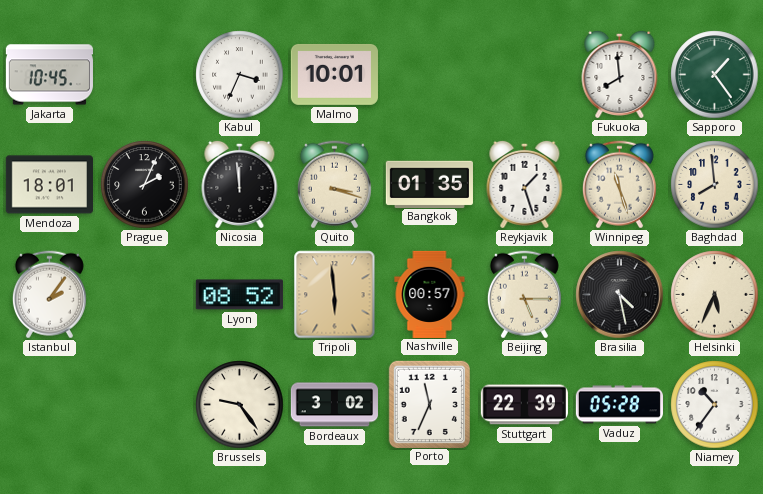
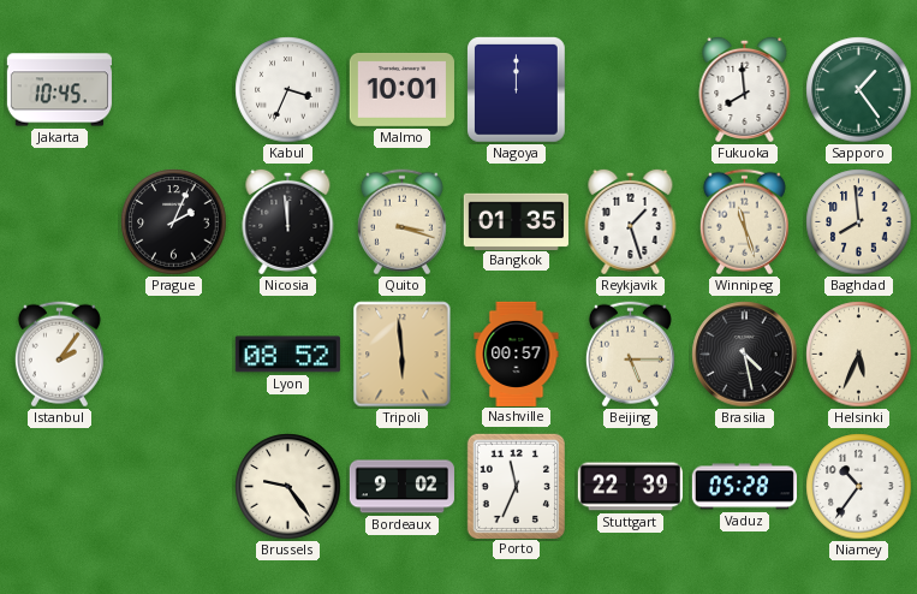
Nagoya: none -> 12:00
Mendoza: 18:01 -> none
Bordeaux: 3:02 -> 9:02
